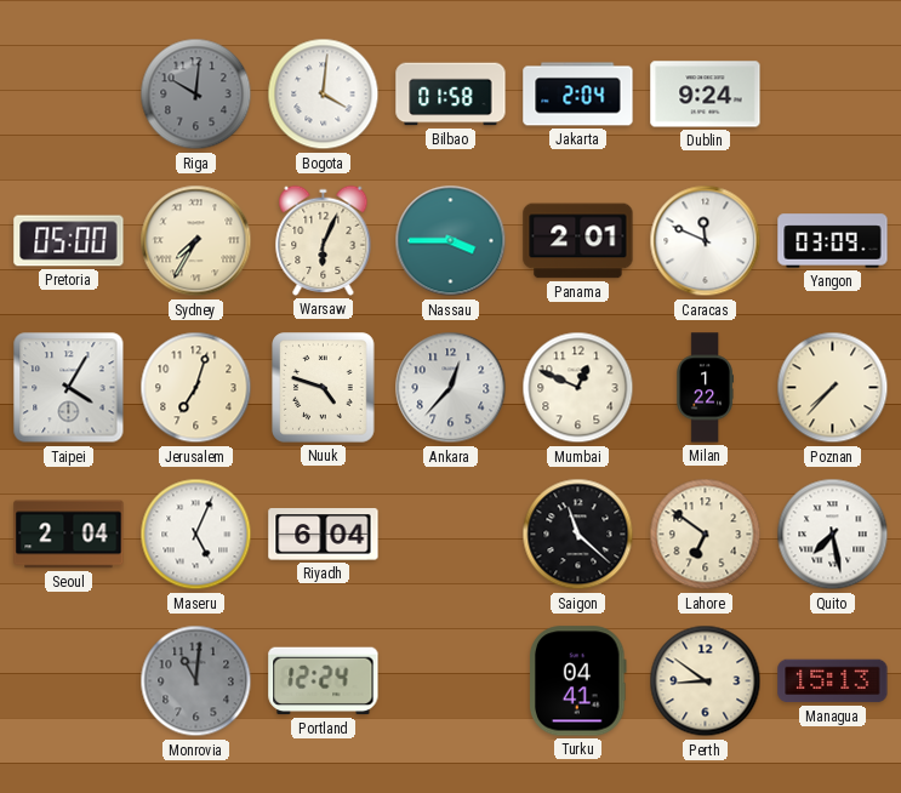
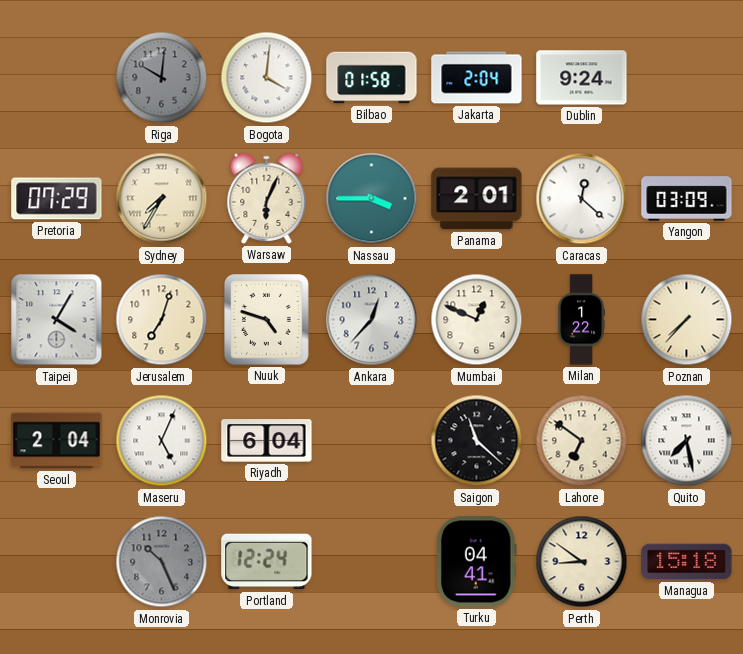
Pretoria: 05:00 -> 07:29
Caracas: 11:49 -> 12:22
Monrovia: 11:01 -> 10:26
Managua: 15:13 -> 15:18
